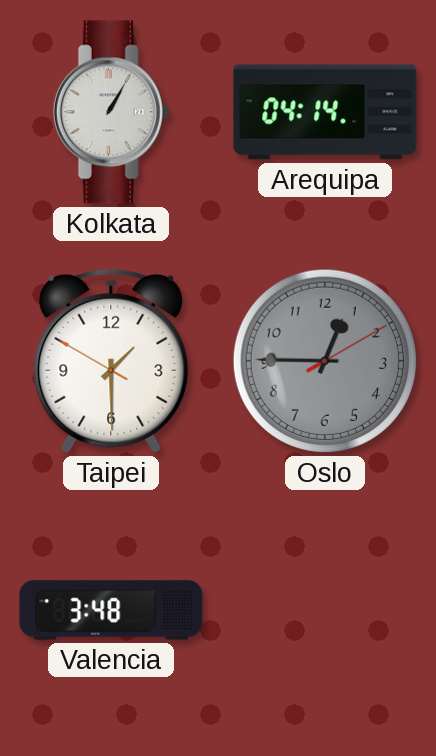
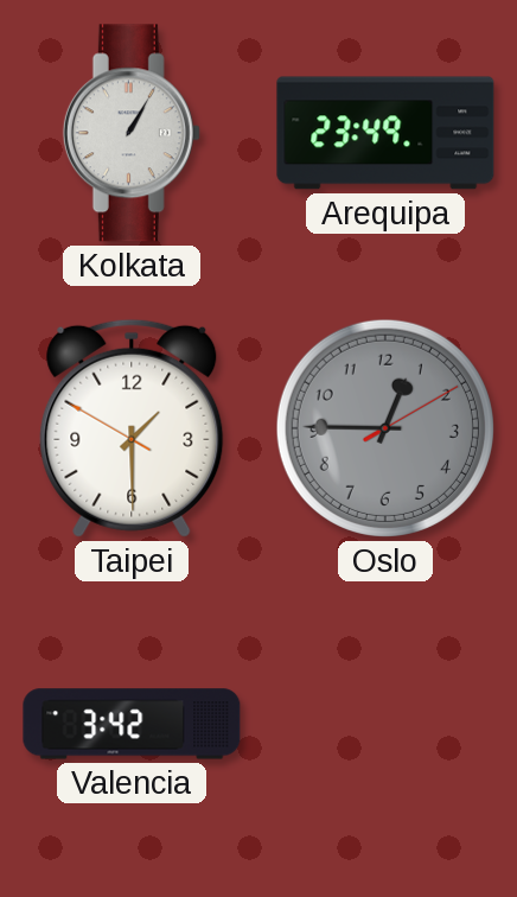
Arequipa: 04:14 -> 23:49
Valencia: 3:48 -> 3:42
